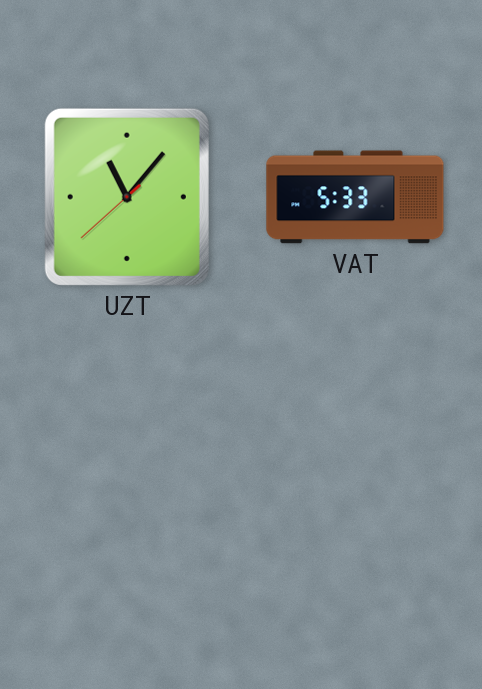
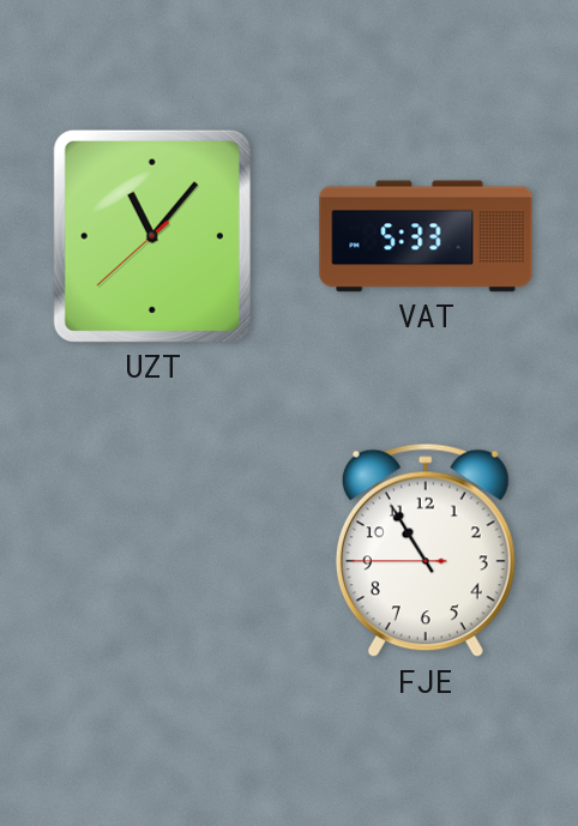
FJE: none -> 10:54
